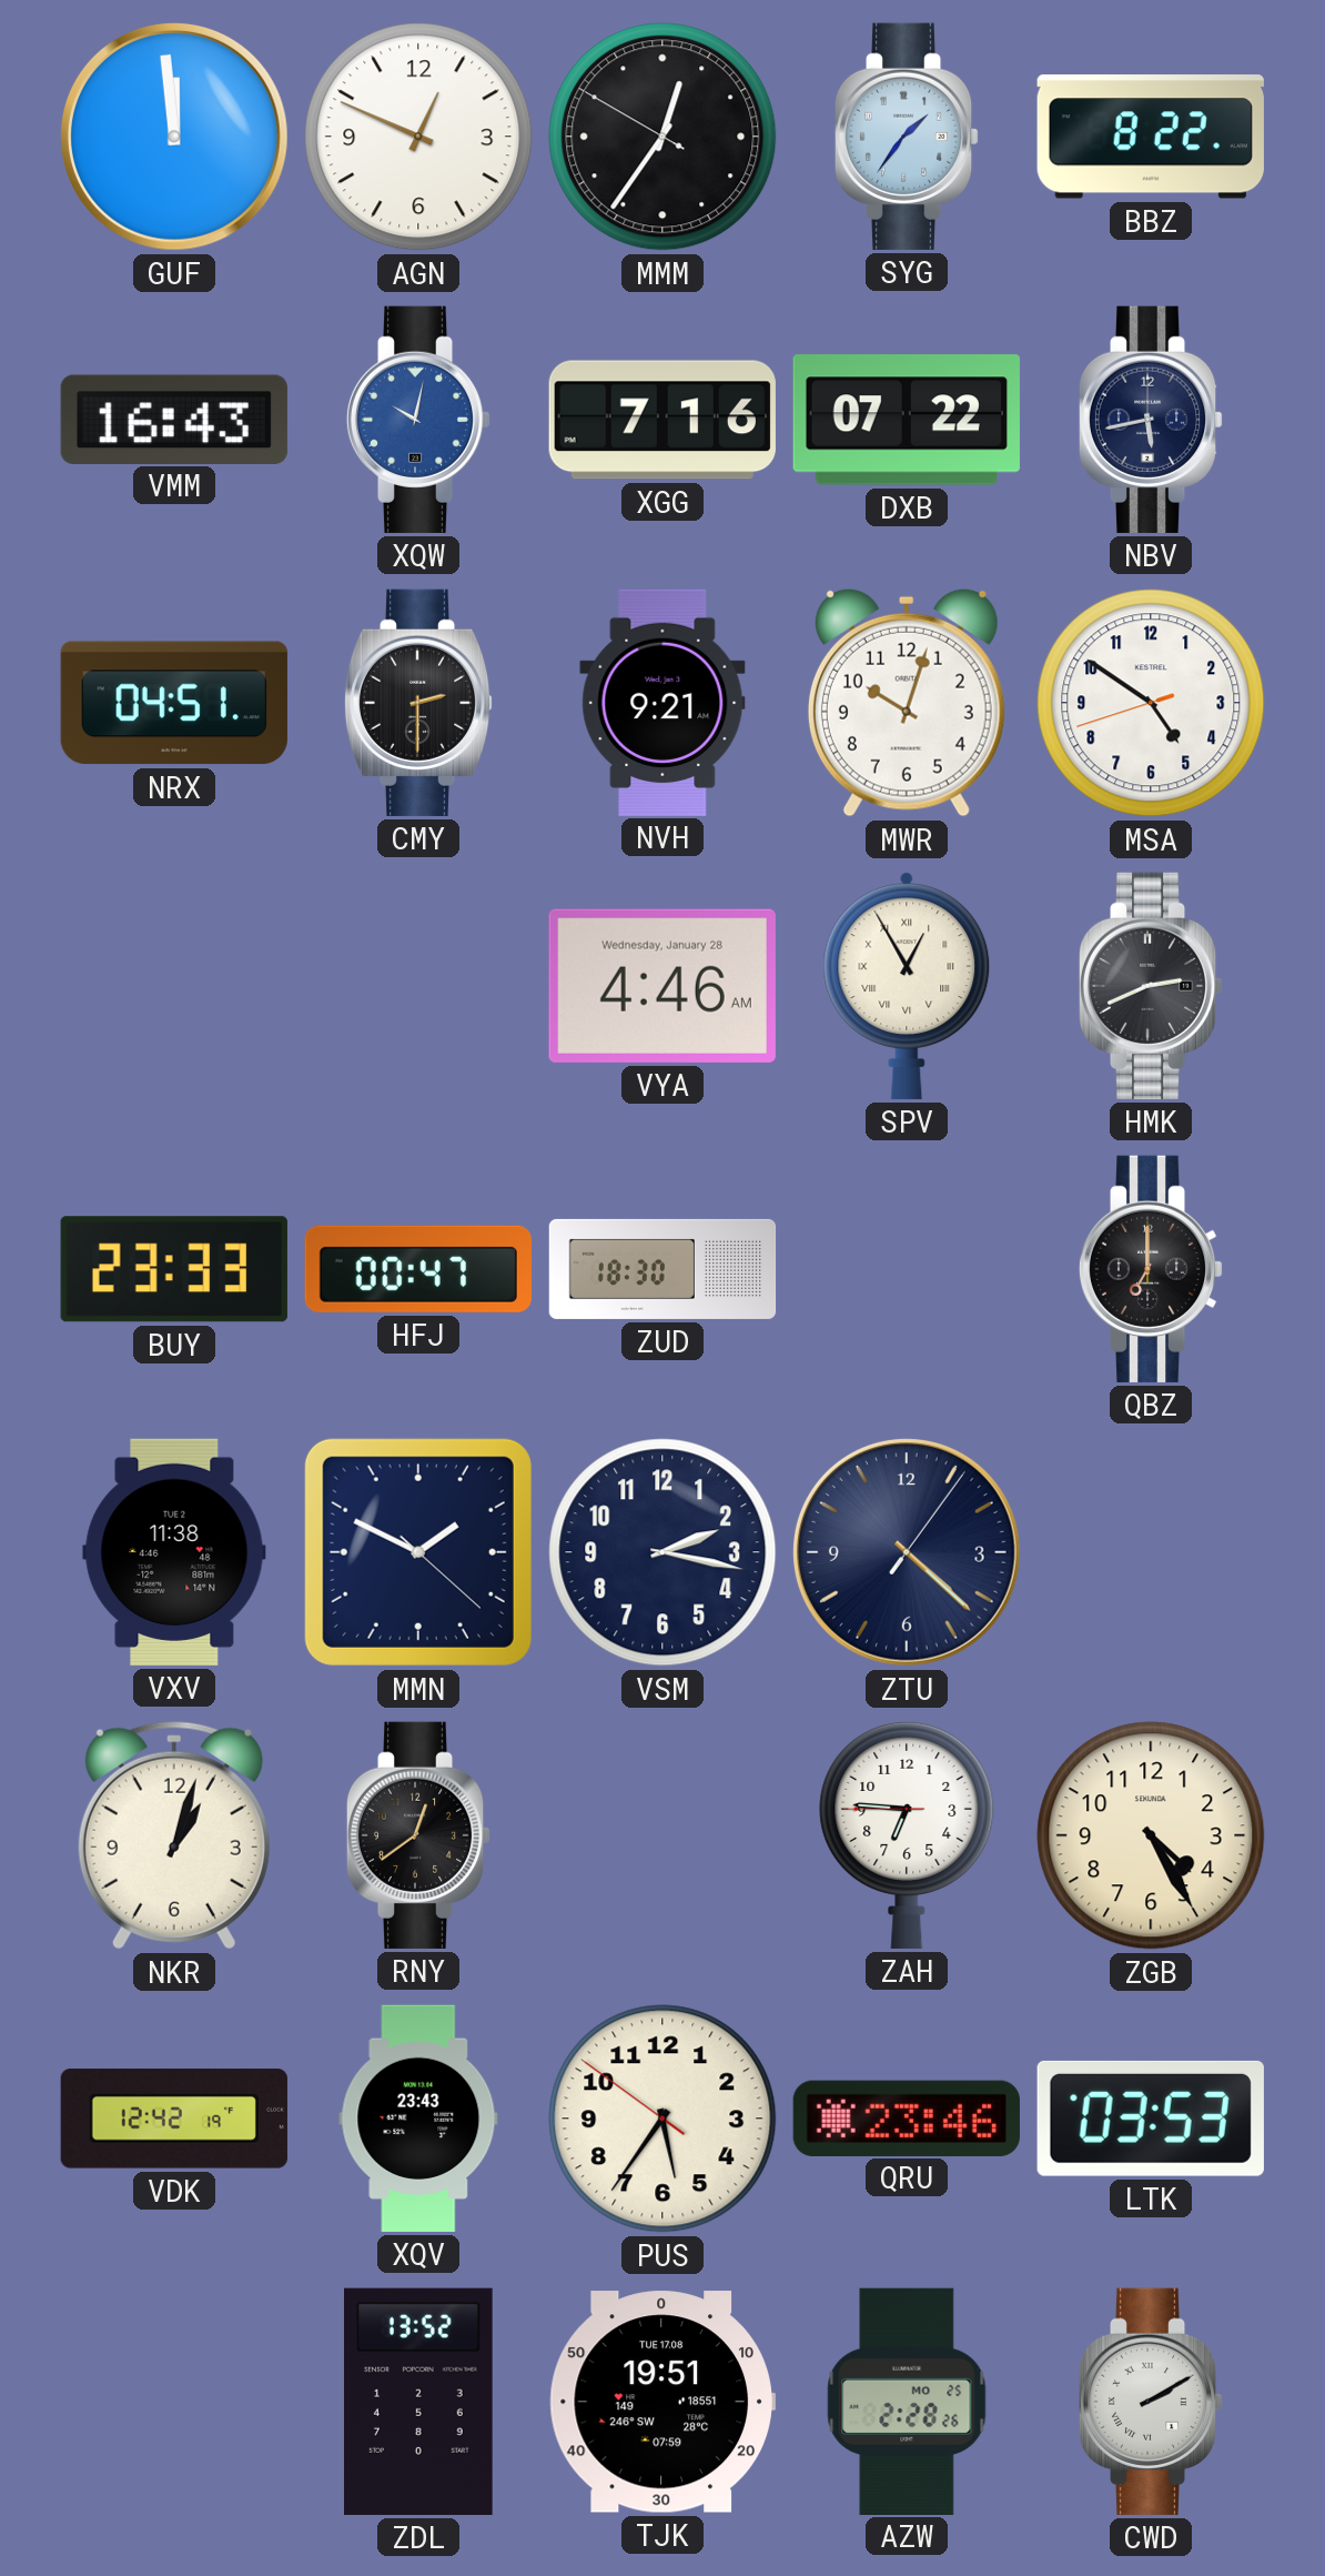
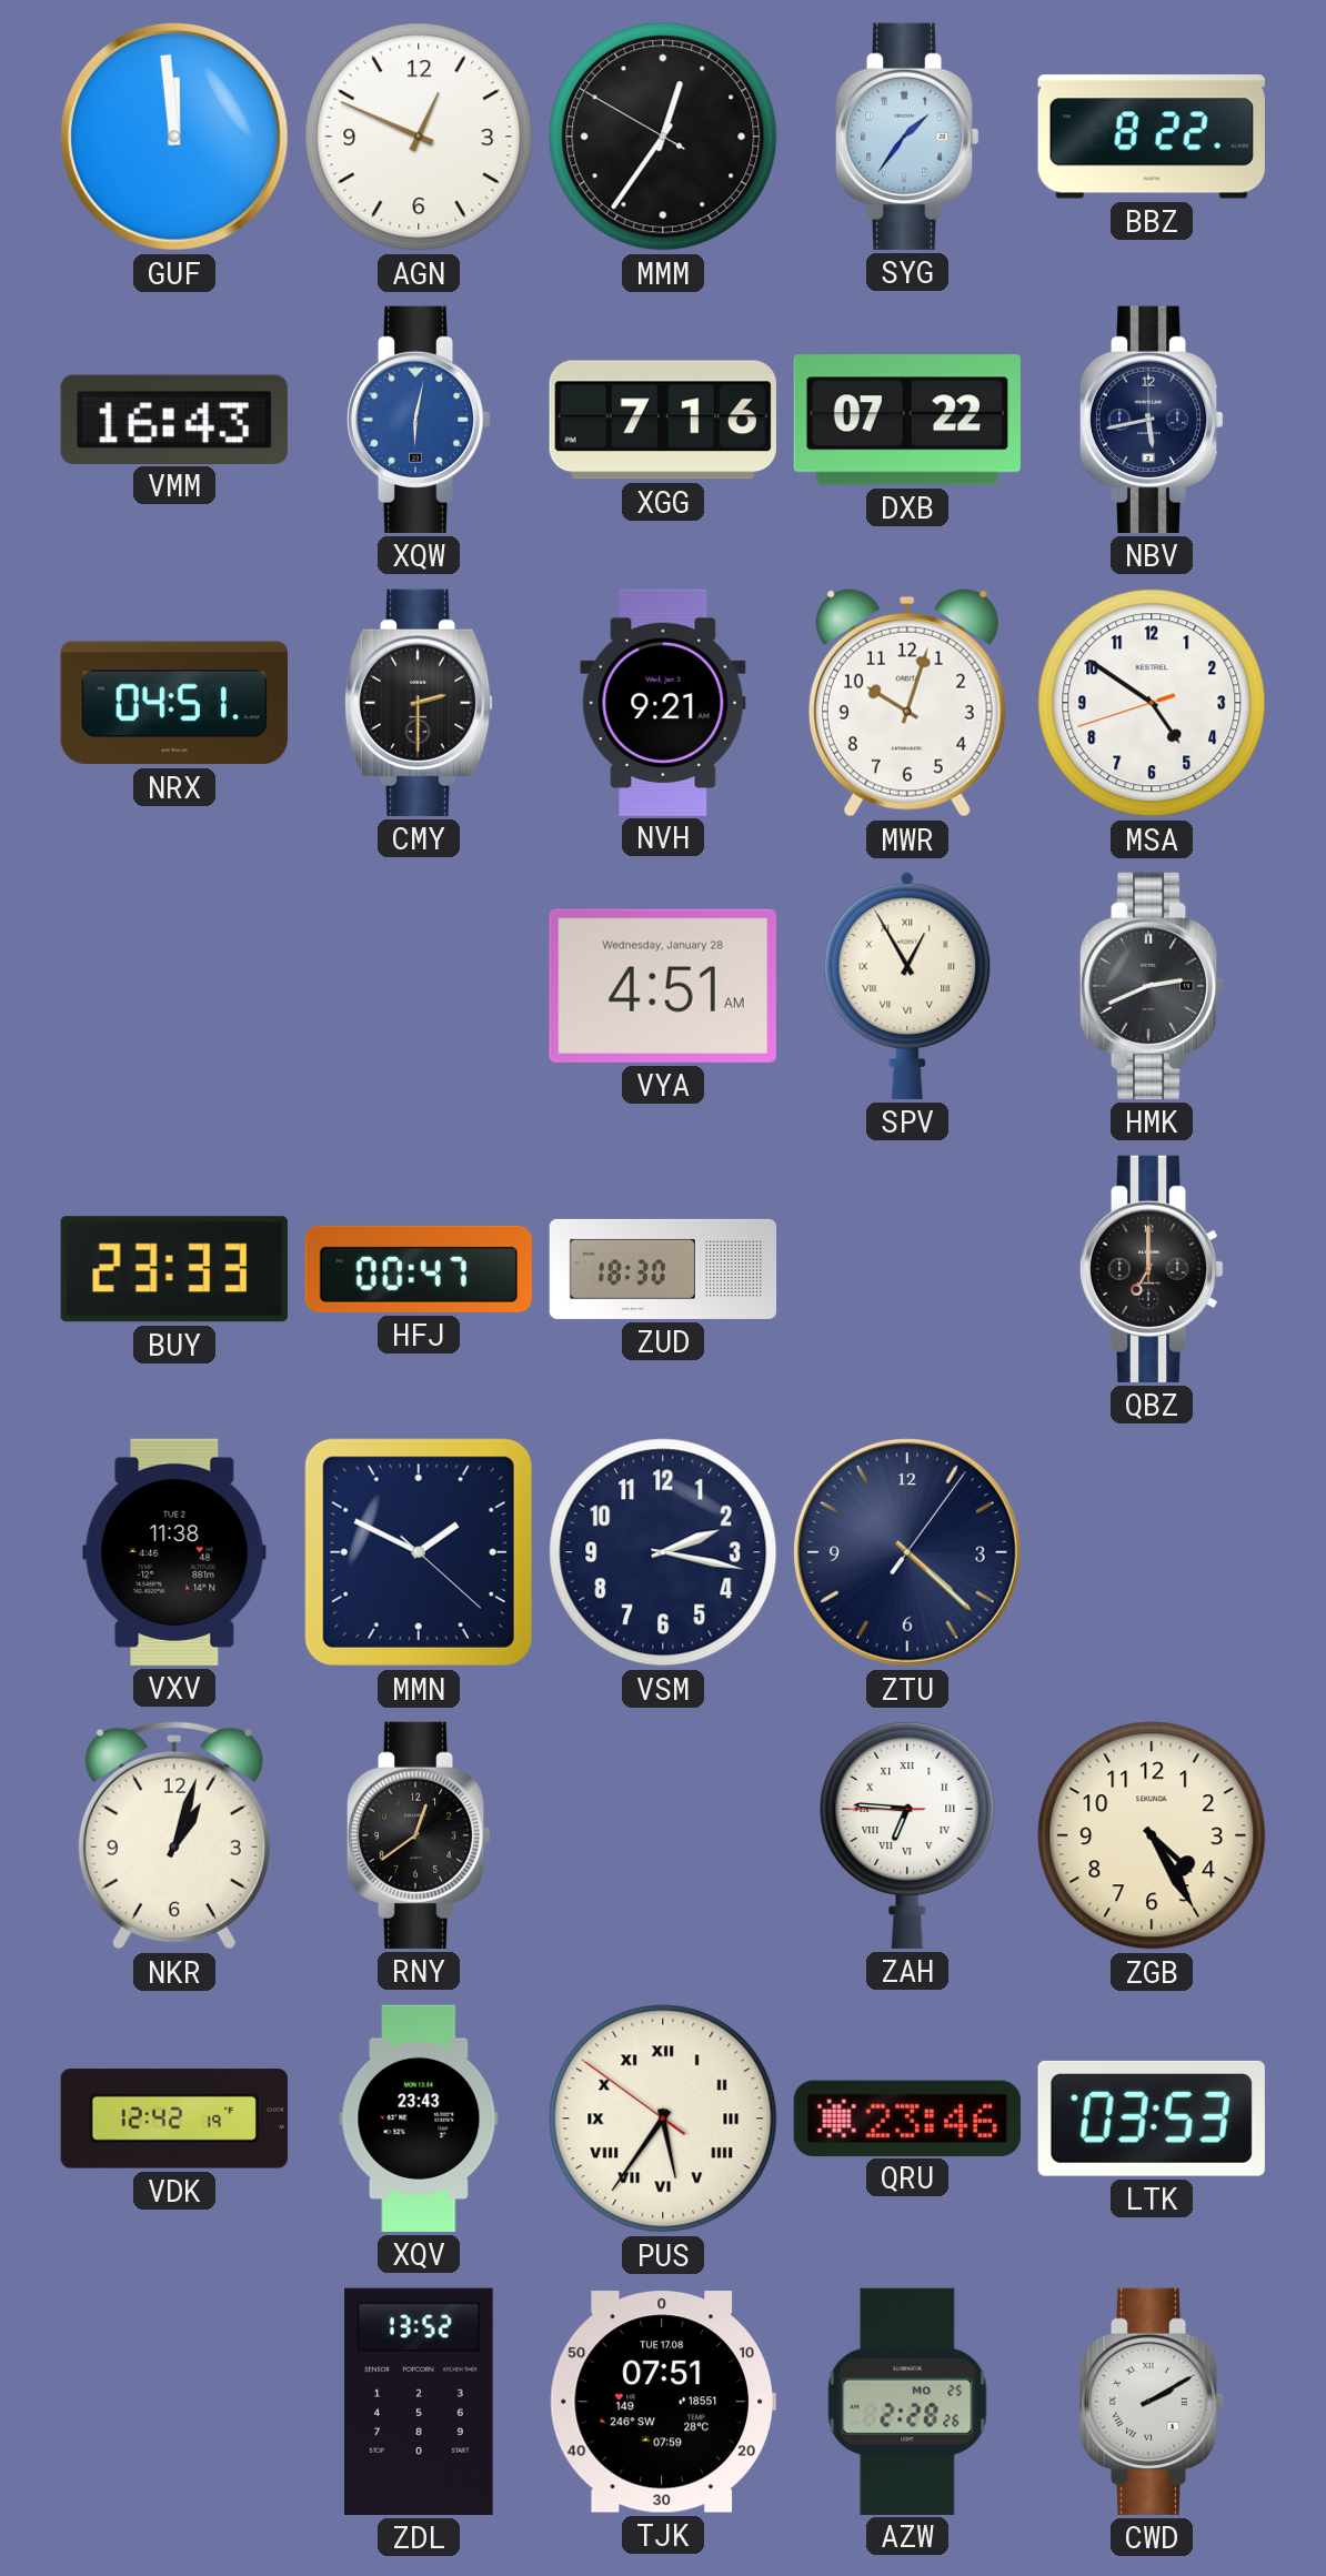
XQW: 10:02 -> 6:02
VYA: 4:46 -> 4:51
ZAH numerals: Arabic -> Roman
PUS numerals: Arabic -> Roman
TJK: 19:51 -> 07:51
